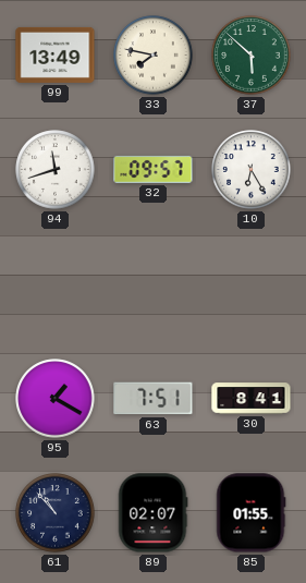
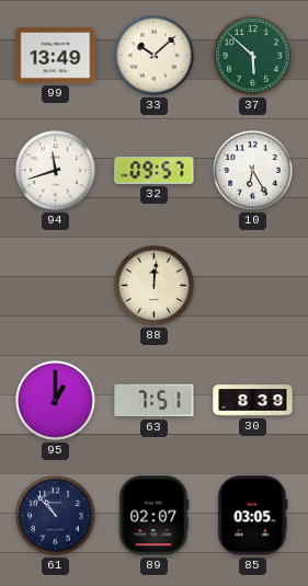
33: 7:47 -> 10:08
88: none -> 12:01
95: 1:20 -> 1:00
30: 8:41 -> 8:39
85: 01:55 -> 03:05
